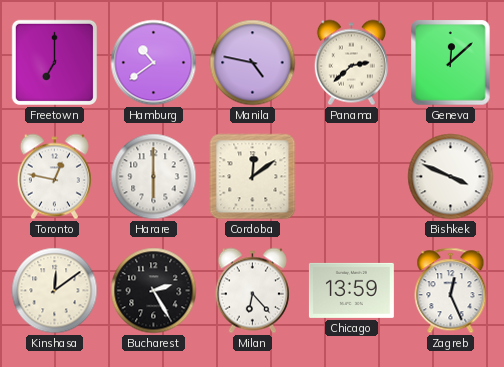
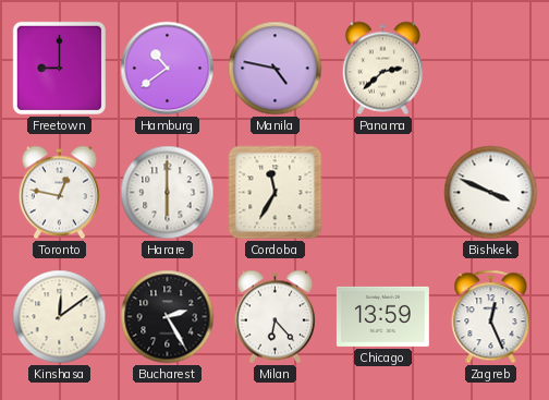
Freetown: 7:00 -> 9:00
Geneva: 12:08 -> none
Cordoba: 12:09 -> 11:35
